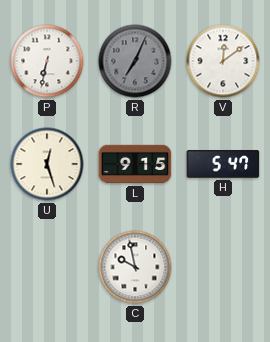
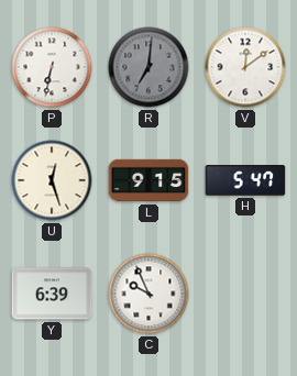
R: 7:04 -> 7:01
Y: none -> 6:39
C: 9:58 -> 9:56
